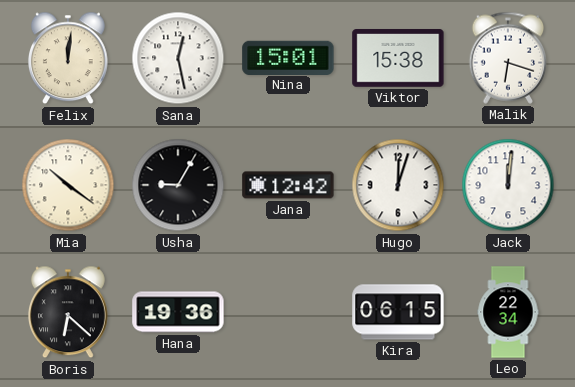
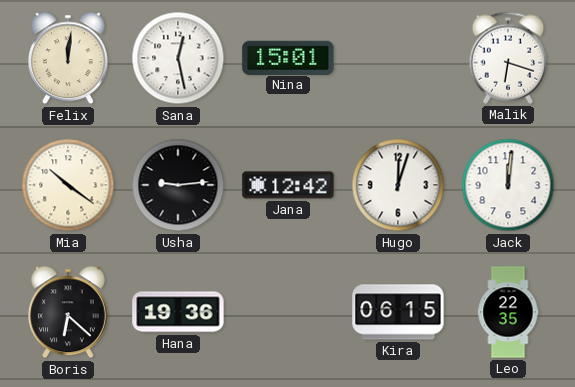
Viktor: 15:38 -> none
Usha: 9:05 -> 9:14
Leo: 22:34 -> 22:35
